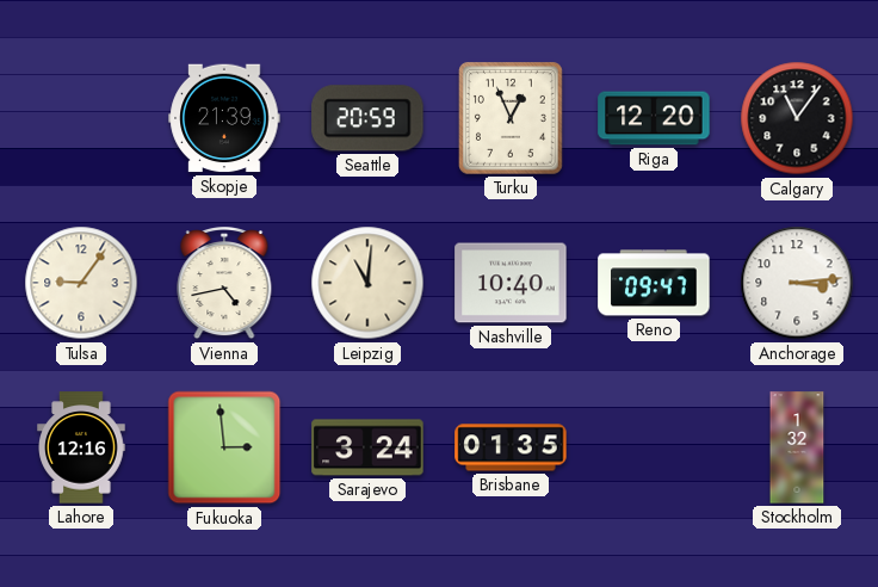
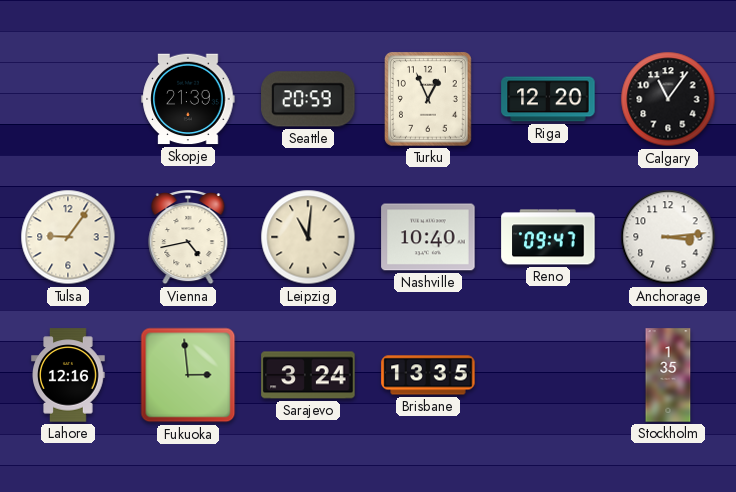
Brisbane: 01:35 -> 13:35
Stockholm: 1:32 -> 1:35
